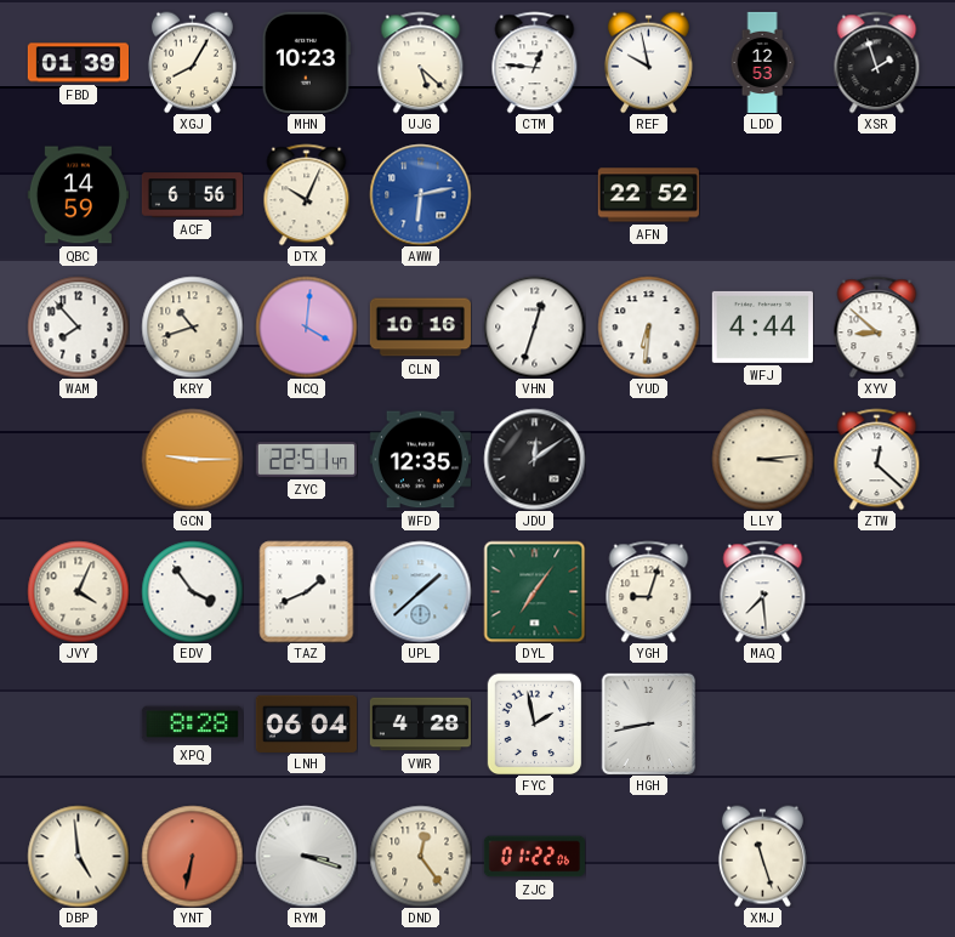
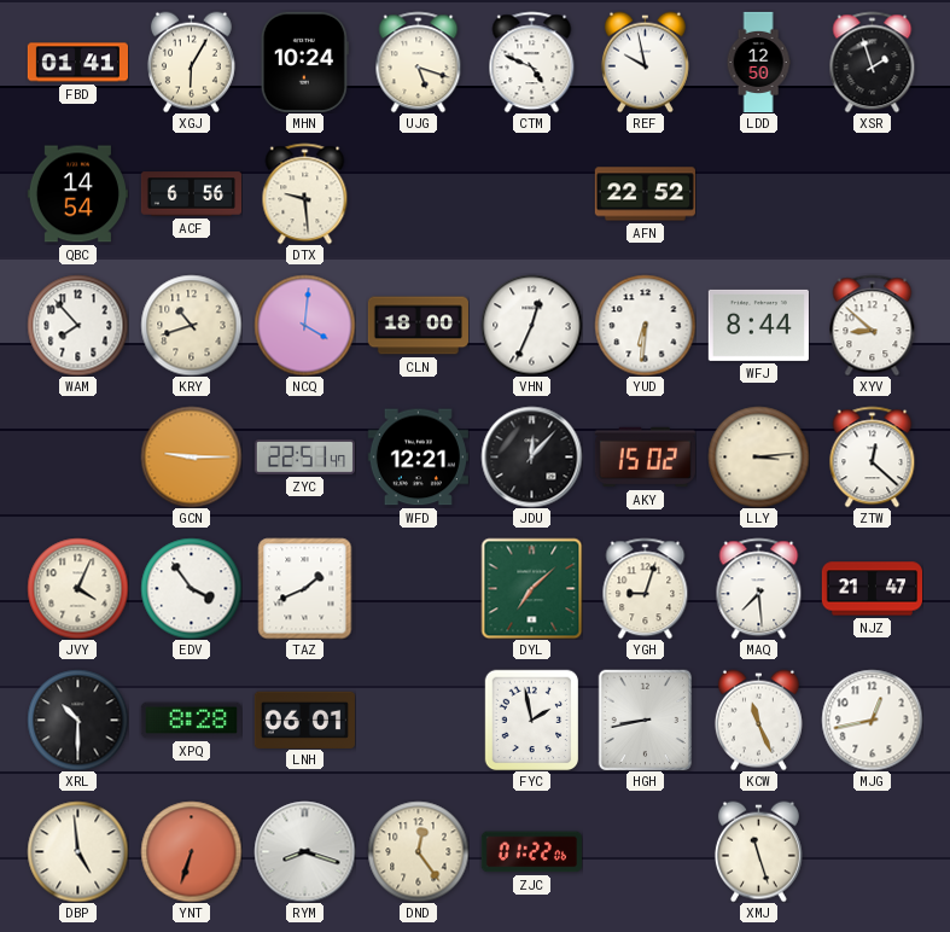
FBD: 01:39 -> 01:41
XGJ: 8:05 -> 6:05
MHN: 10:23 -> 10:24
UJG: 5:22 -> 5:18
CTM: 12:46 -> 4:49
LDD: 12:53 -> 12:50
QBC: 14:59 -> 14:54
DTX: 10:04 -> 9:29
AWW: 6:13 -> none
CLN: 10:16 -> 18:00
VHN: 12:33 -> 12:34
WFJ: 4:44 -> 8:44
WFD: 12:35 -> 12:21
JDU: 12:09 -> 12:07
AKY: none -> 15:02
UPL: 1:38 -> none
DYL: 7:06 -> 7:08
NJZ: none -> 21:47
XRL: none -> 10:30
LNH: 06:04 -> 06:01
VWR: 4:28 -> none
KCW: none -> 11:26
MJG: none -> 12:43
YNT: 6:32 -> 6:33
RYM: 3:18 -> 8:18
